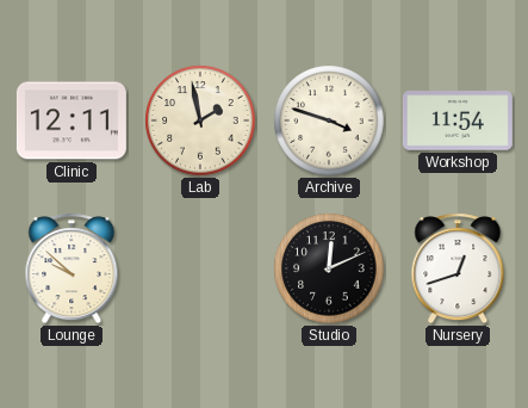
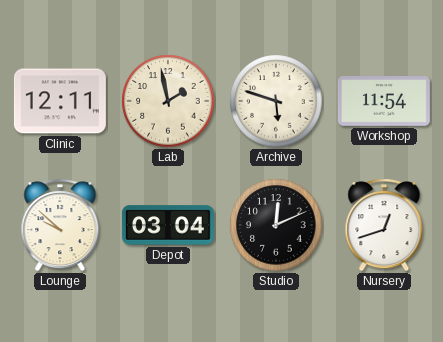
Archive: 3:48 -> 5:48
Depot: none -> 03:04
